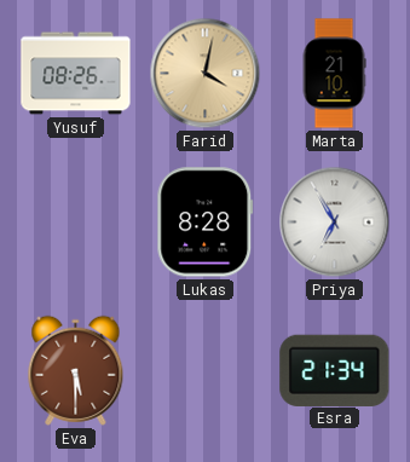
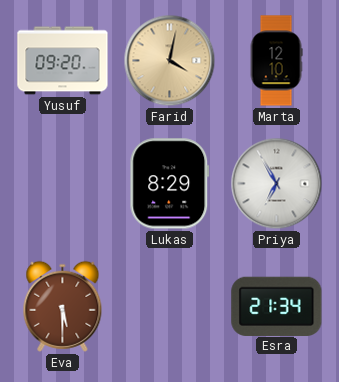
Yusuf: 08:26 -> 09:20
Marta: 21:10 -> 12:10
Lukas: 8:28 -> 8:29
